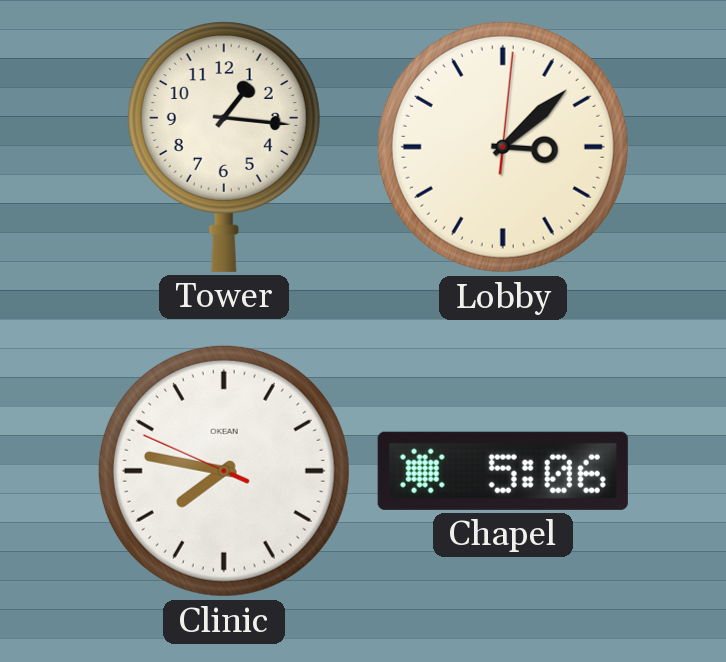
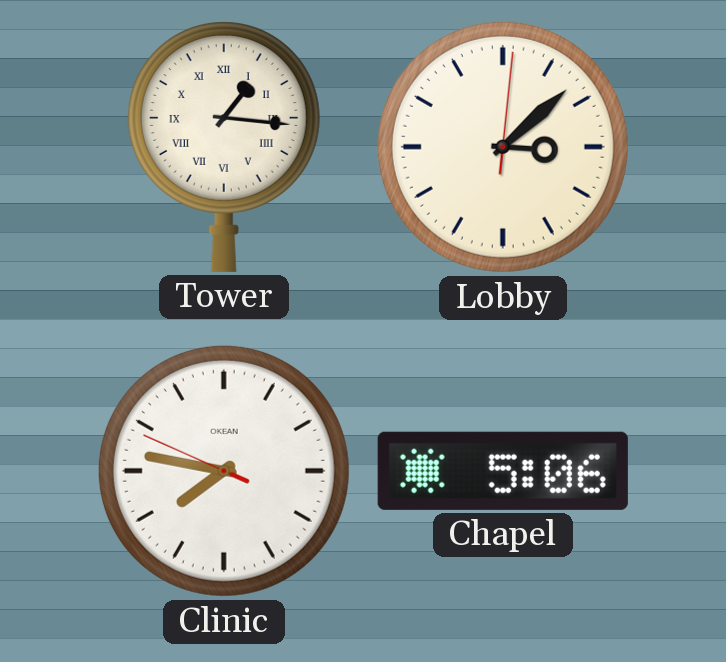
Tower numerals: Arabic -> Roman
